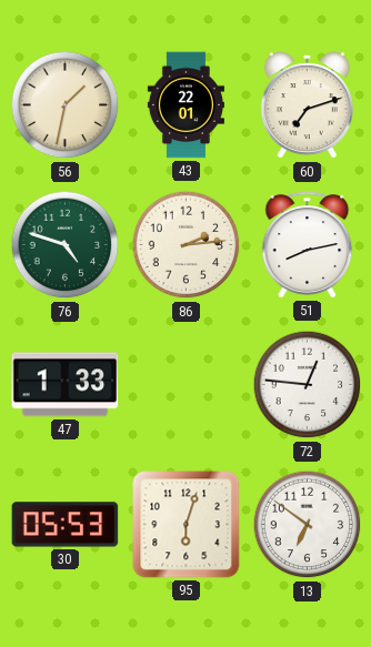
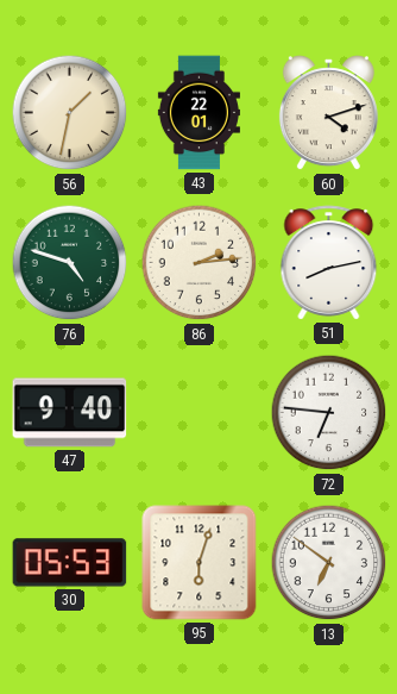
60: 7:12 -> 4:12
47: 1:33 -> 9:40
72: 12:46 -> 6:46
